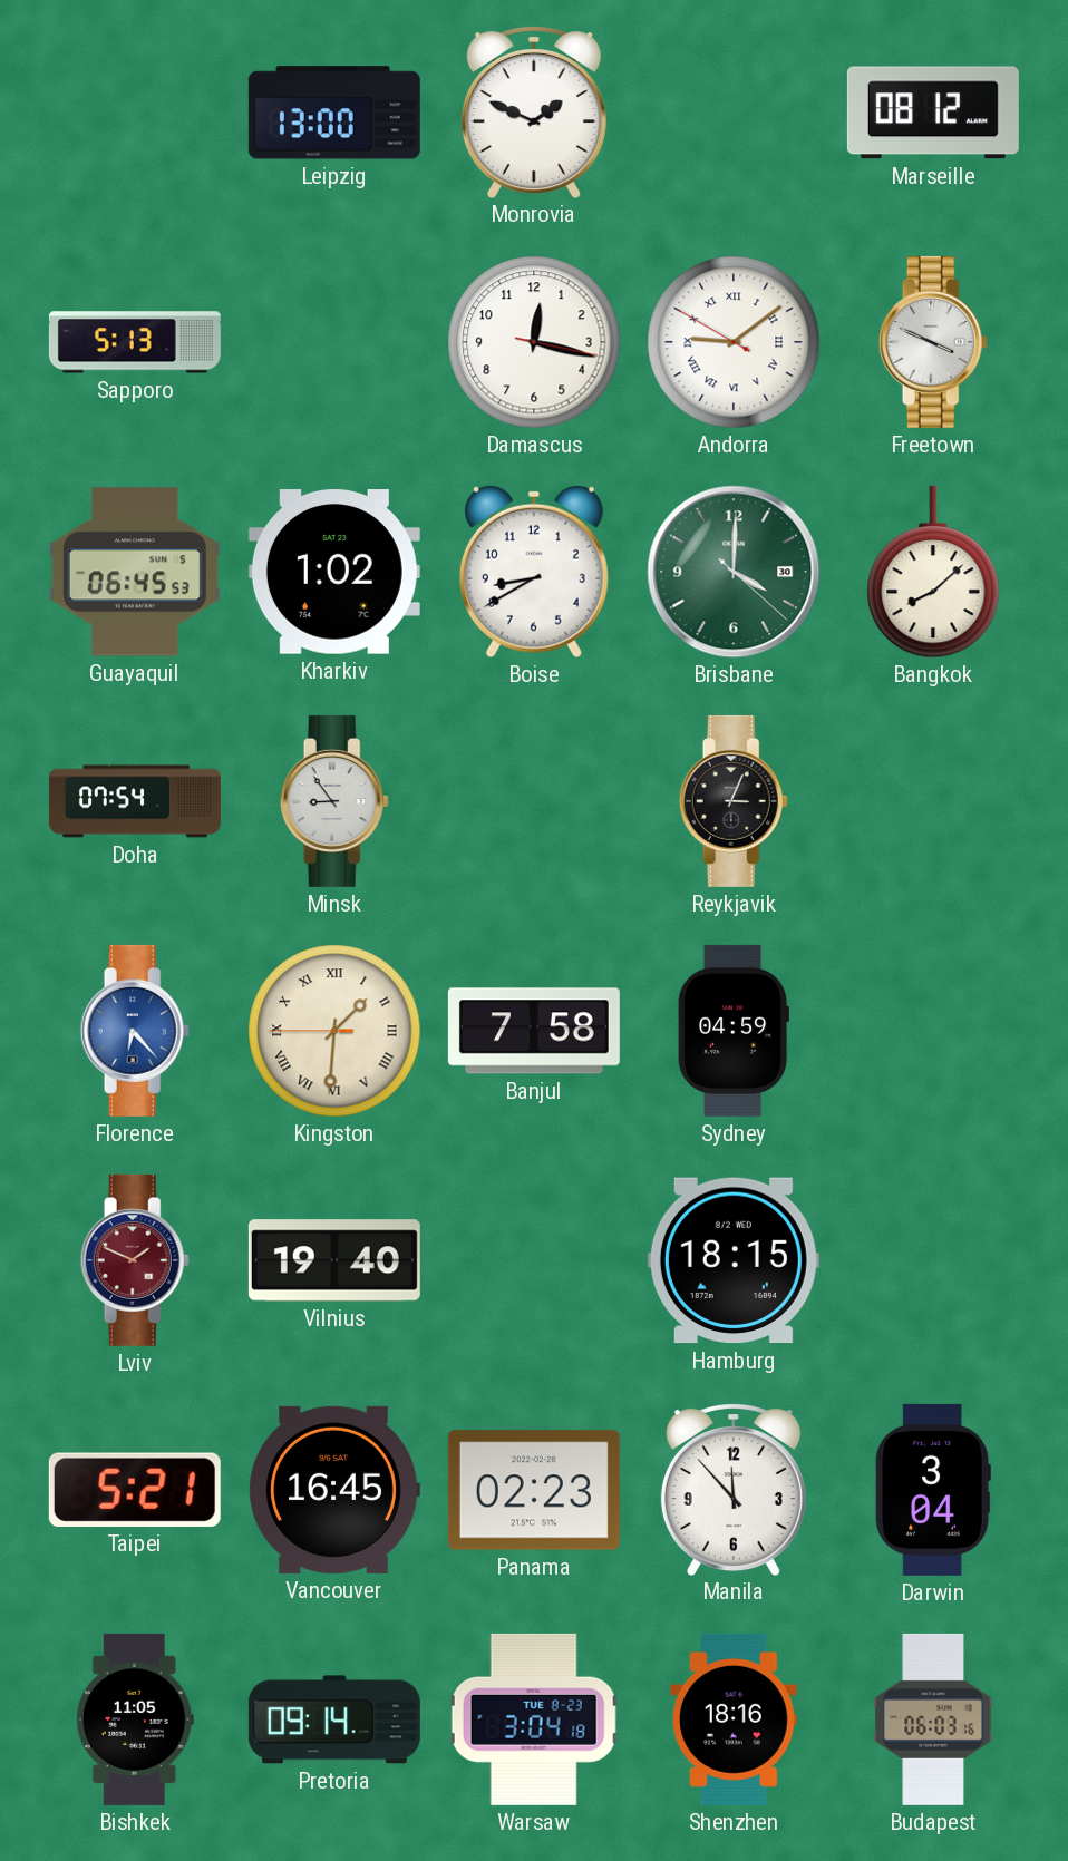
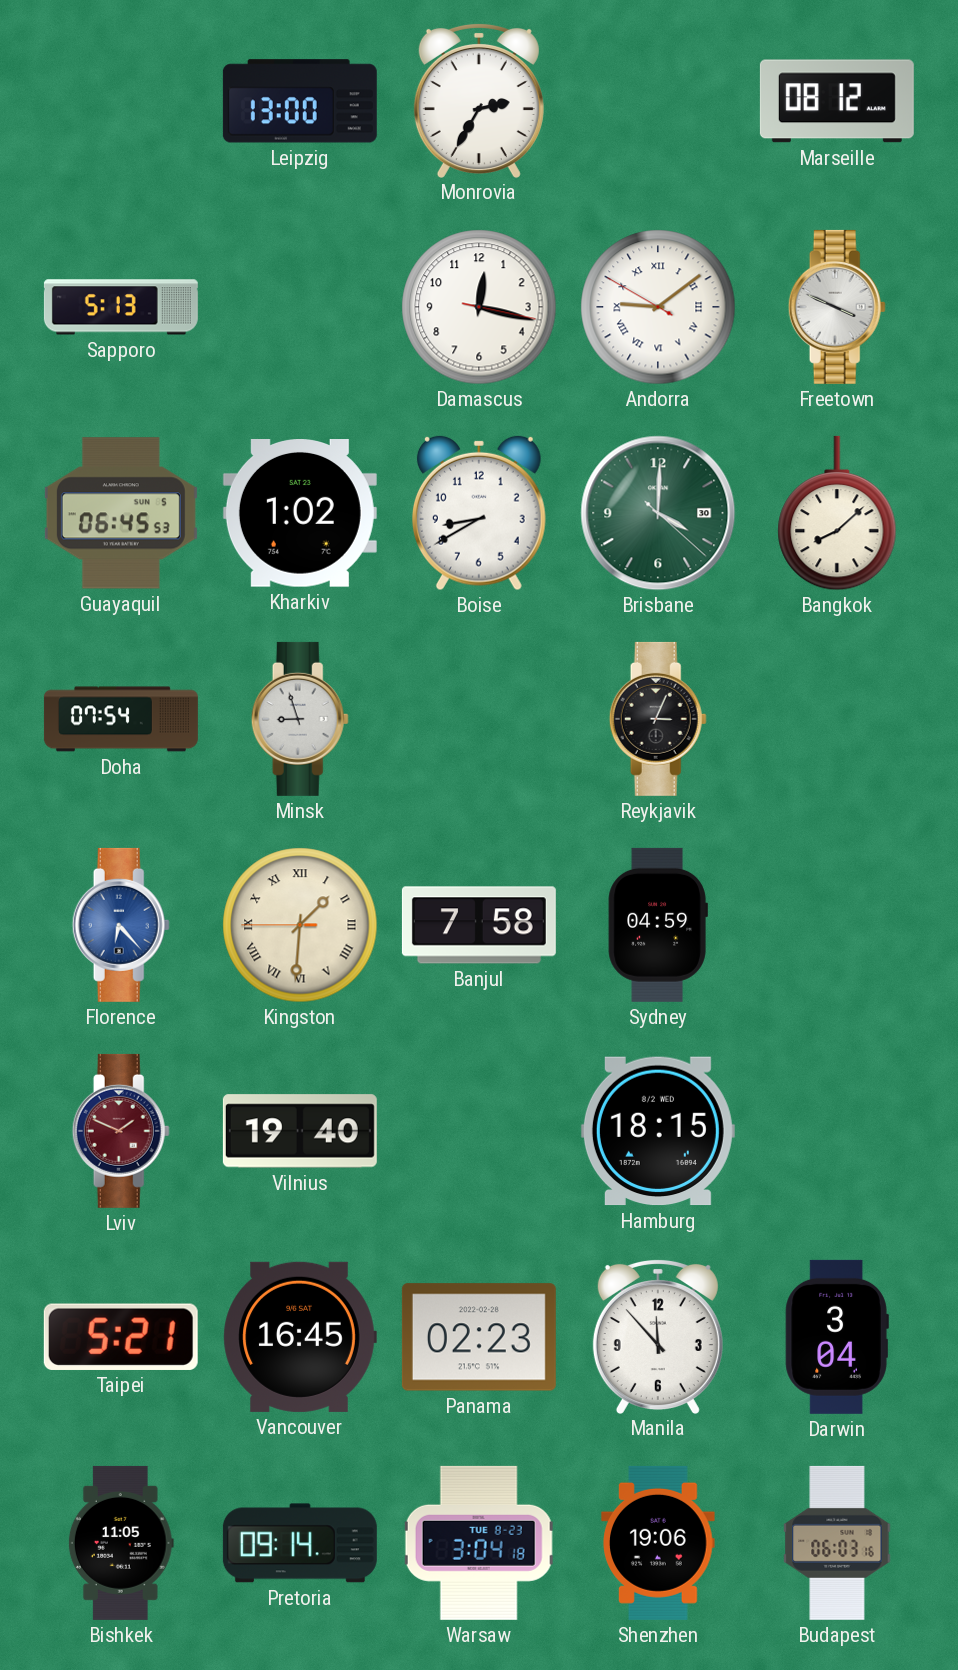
Monrovia: 1:49 -> 2:35
Minsk: 8:54 -> 8:57
Shenzhen: 18:16 -> 19:06
